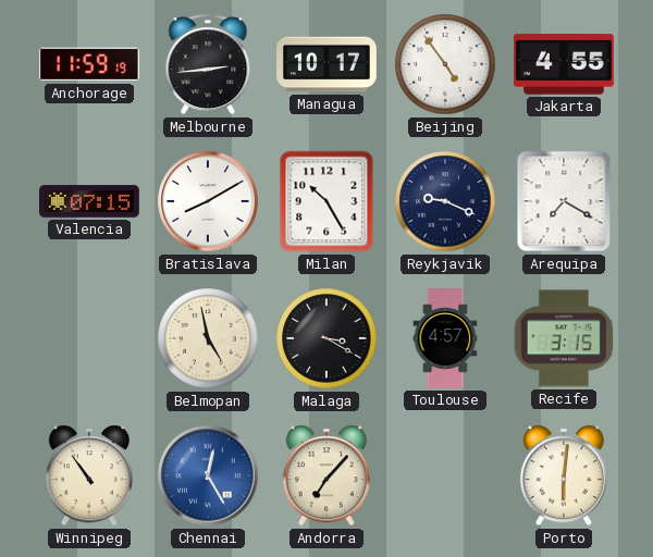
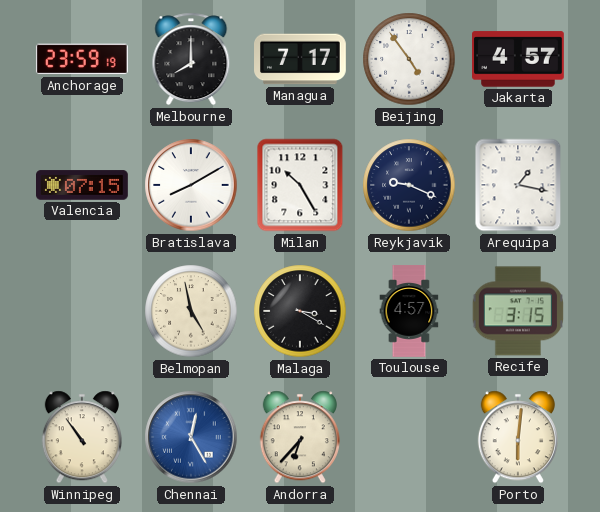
Anchorage: 11:59 -> 23:59
Melbourne: 2:44 -> 8:00
Managua: 10:17 -> 7:17
Jakarta: 4:55 -> 4:57
Arequipa: 7:20 -> 1:17
Andorra: 7:07 -> 6:37
